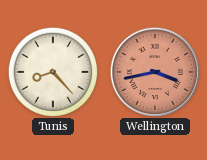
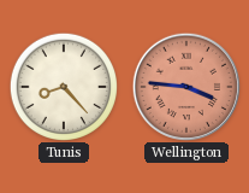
Wellington: 3:43 -> 3:46
